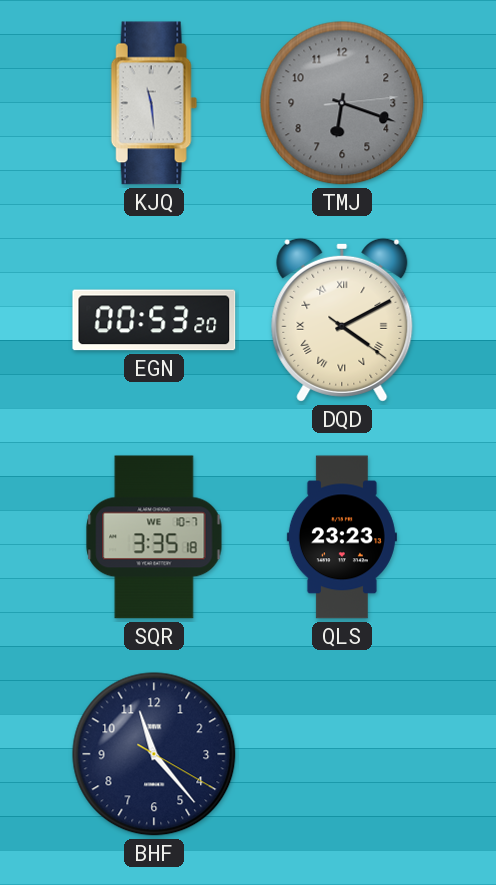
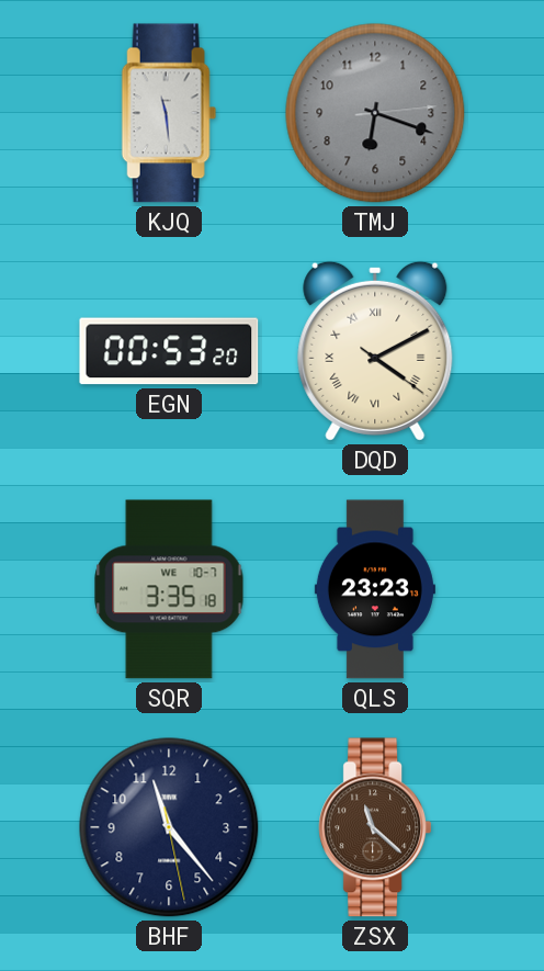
BHF: 11:23:20 -> 11:23:28
ZSX: none -> 11:22
